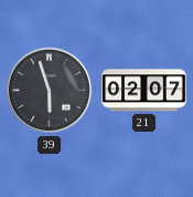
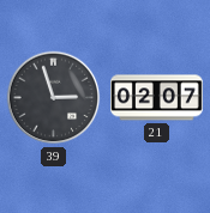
39: 5:57 -> 2:57
